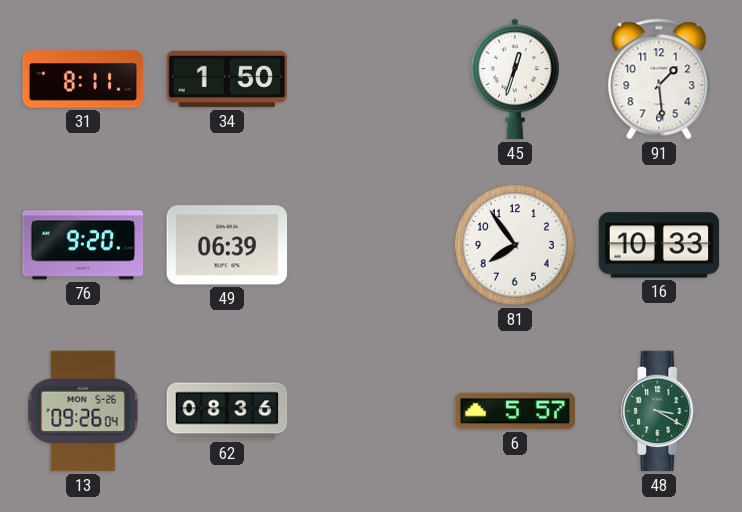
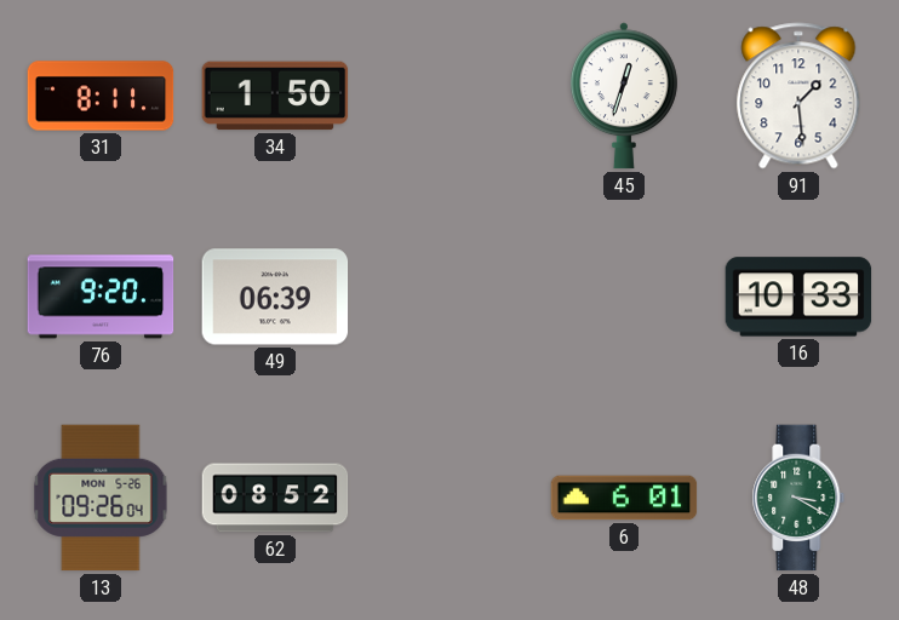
81: 7:54 -> none
62: 08:36 -> 08:52
6: 5:57 -> 6:01
